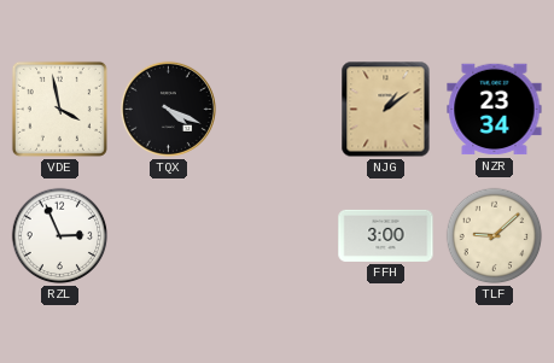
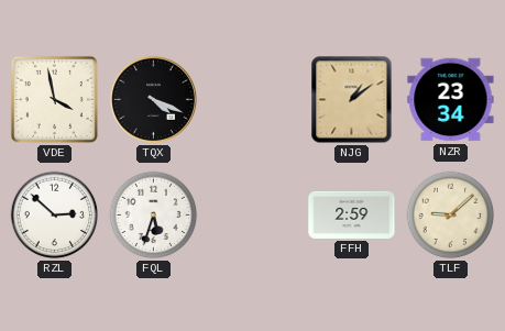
RZL: 2:56 -> 2:52
FQL: none -> 5:33
FFH: 3:00 -> 2:59
